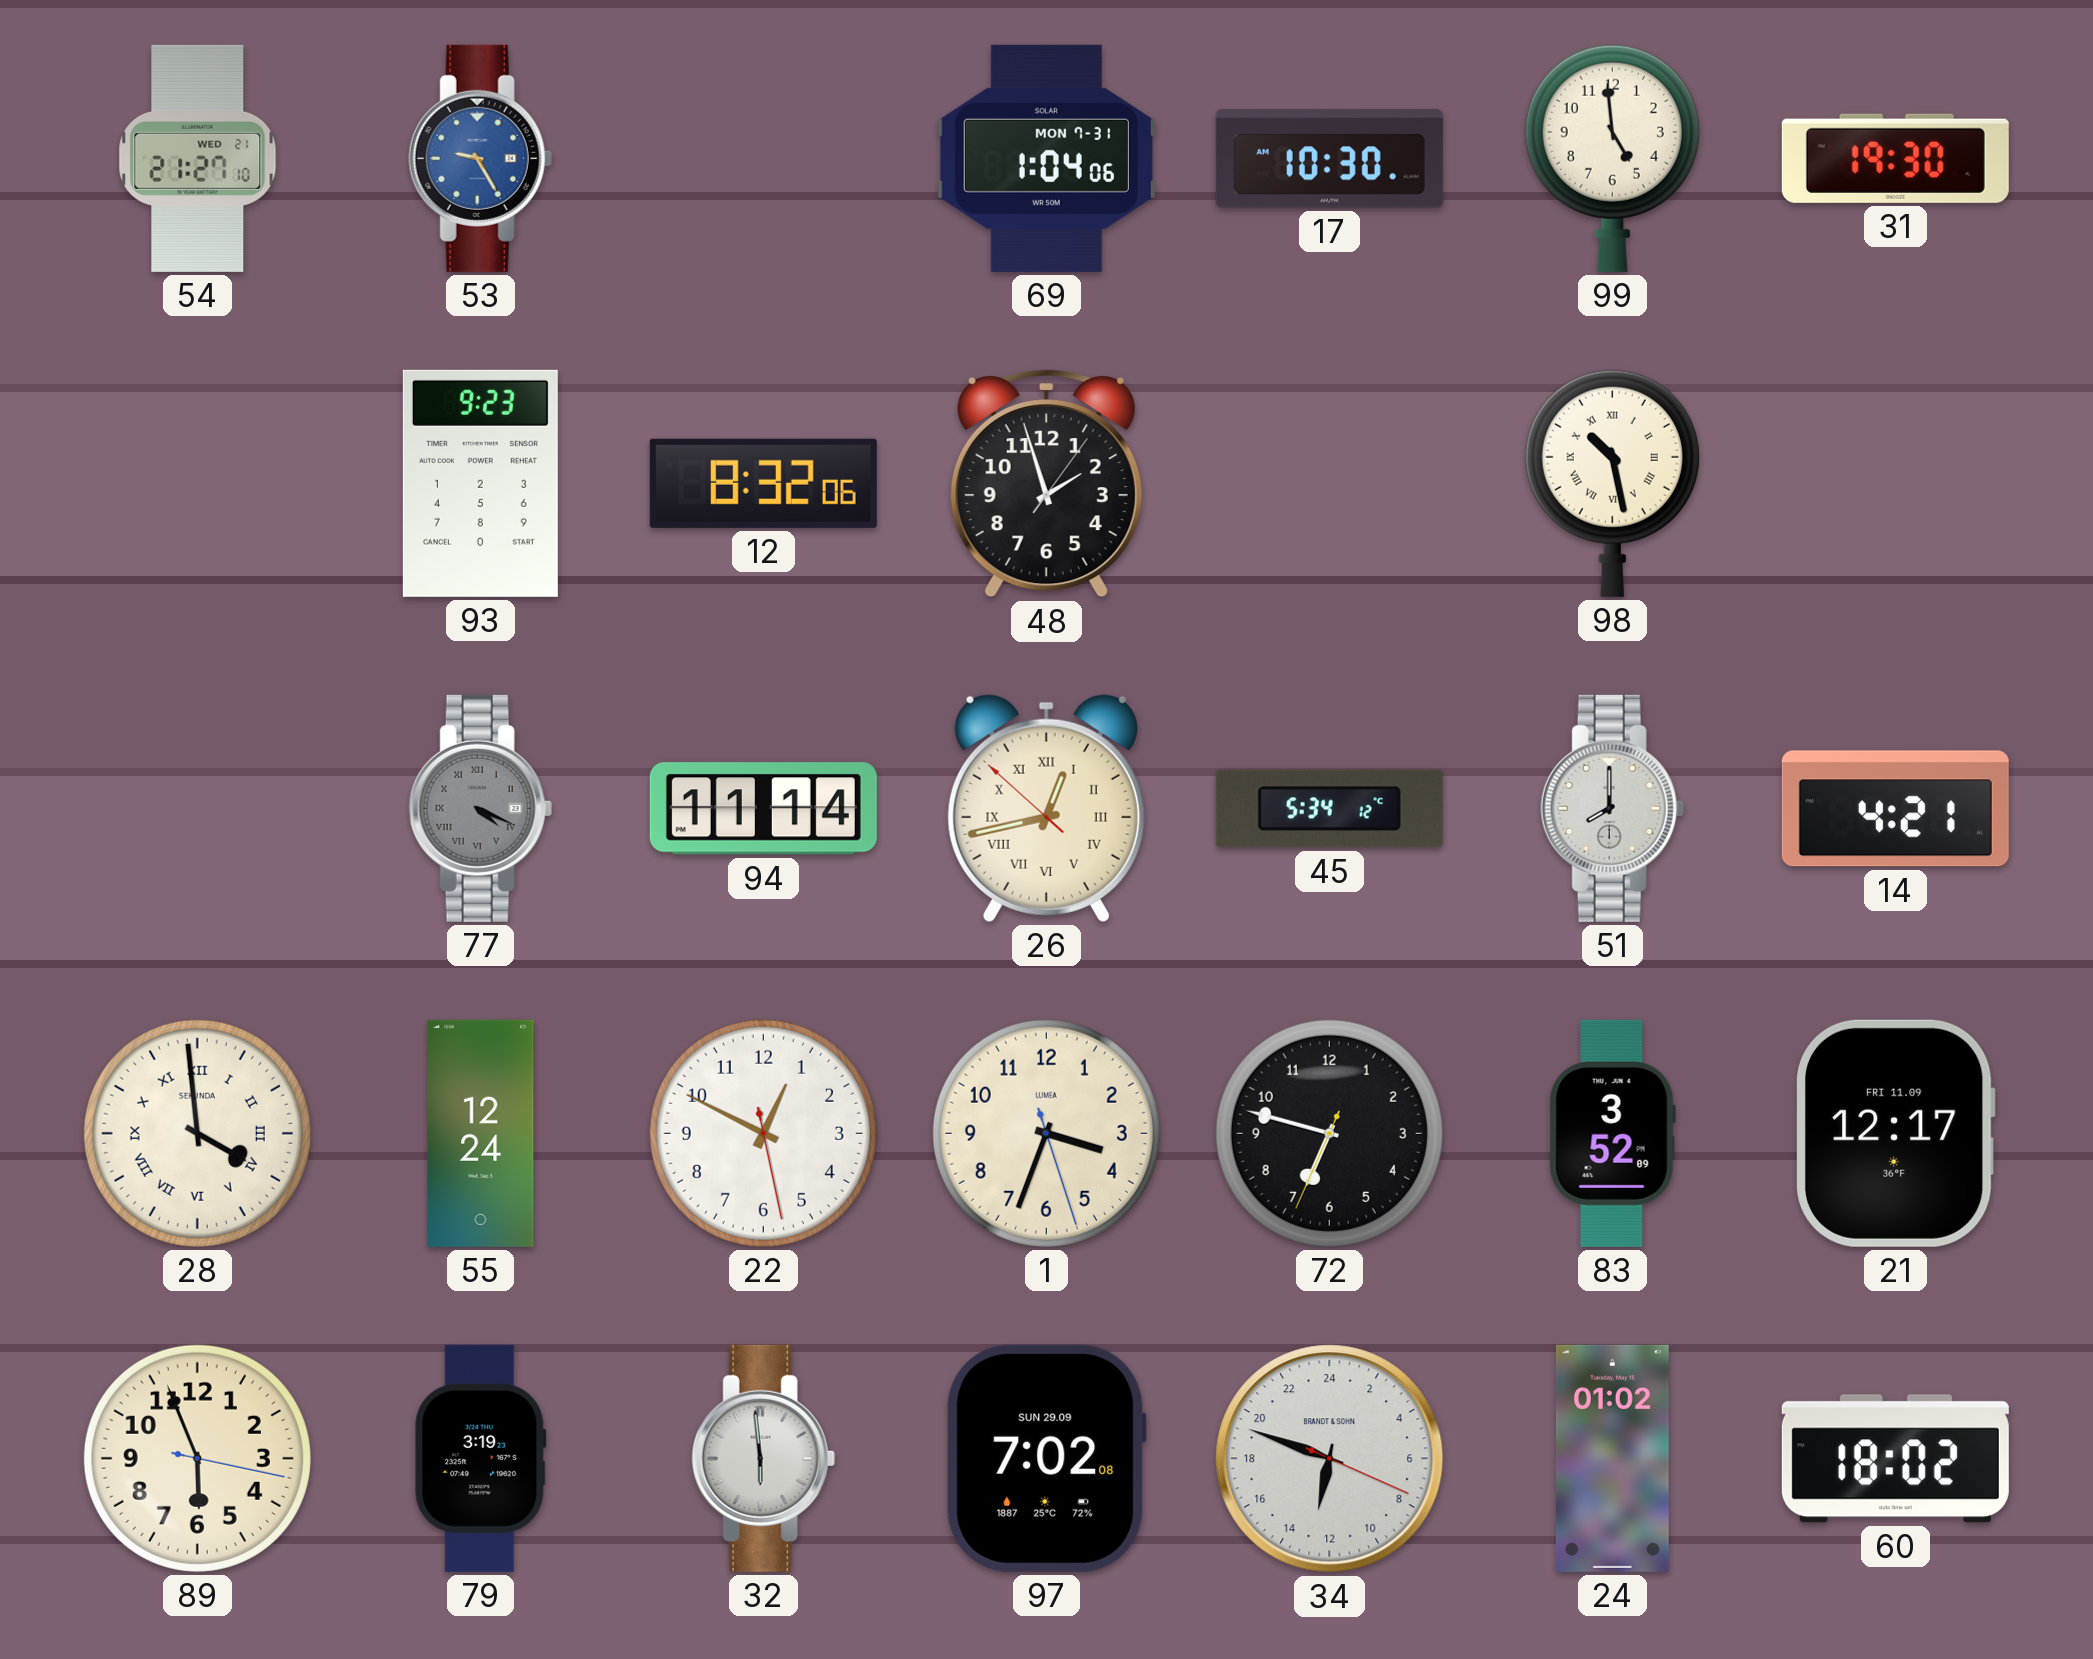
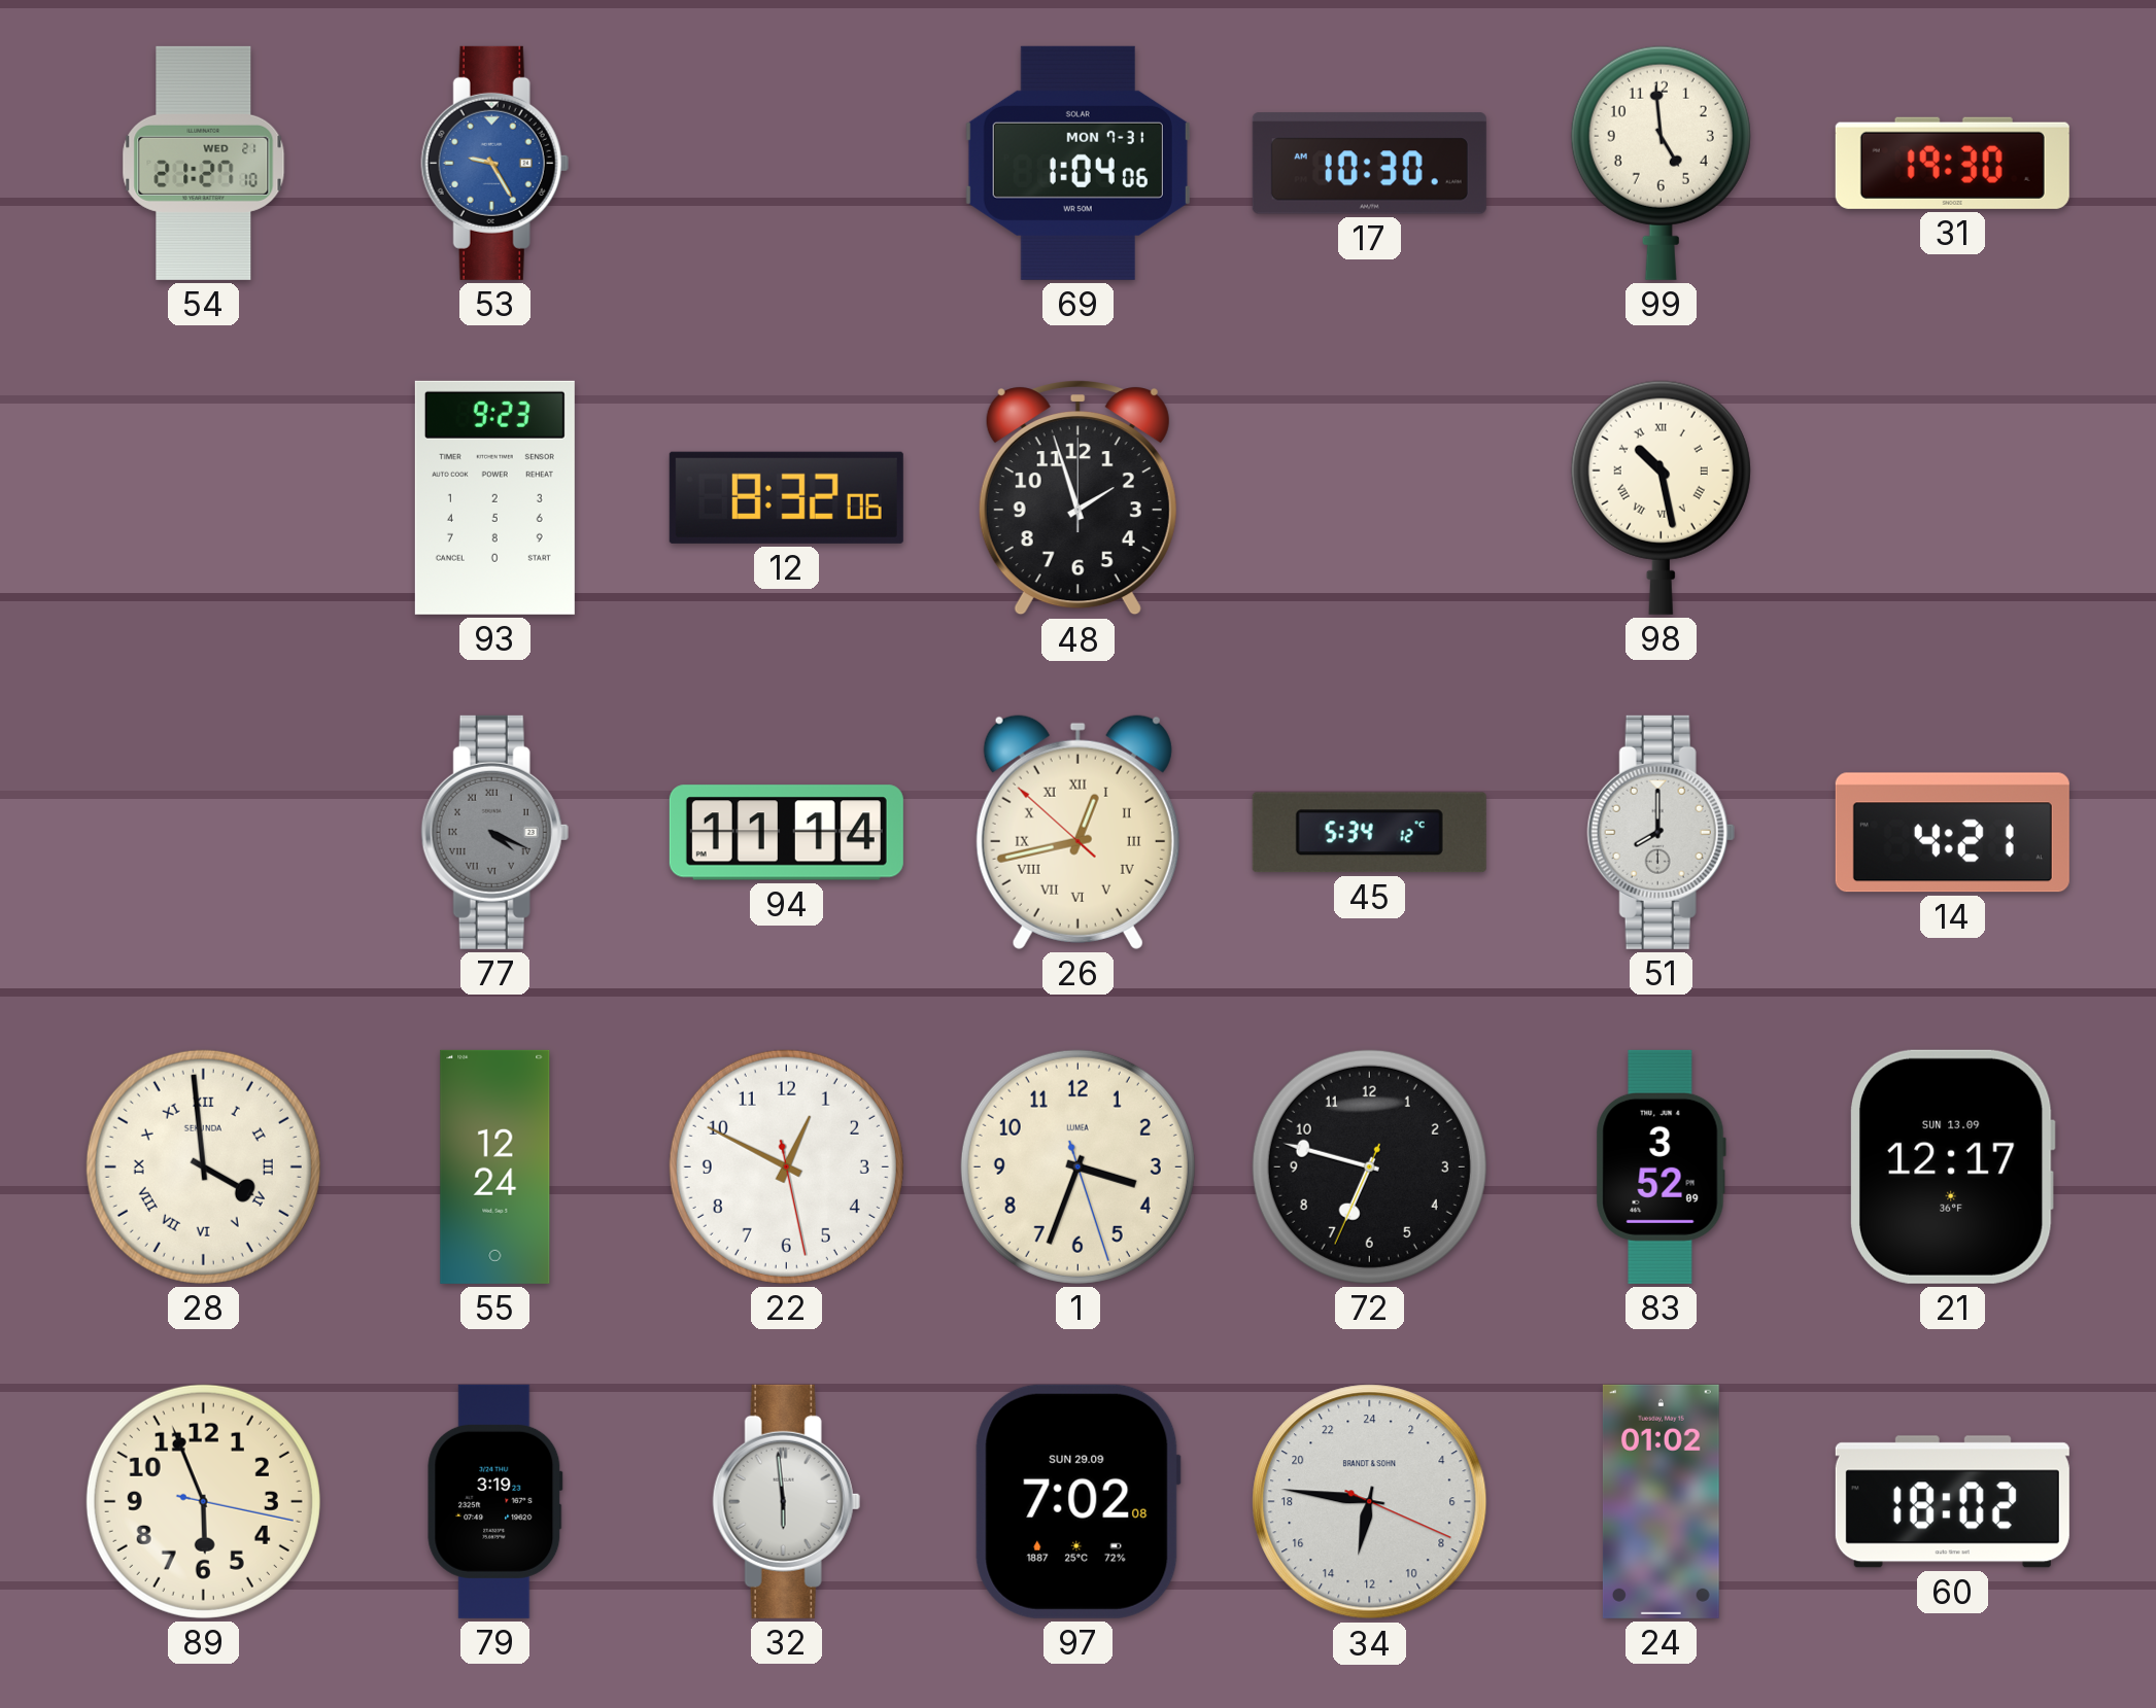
48: 1:57:06 -> 1:57:00
21 date: FRI 11.09 -> SUN 13.09
34: 12:48 -> 12:46
